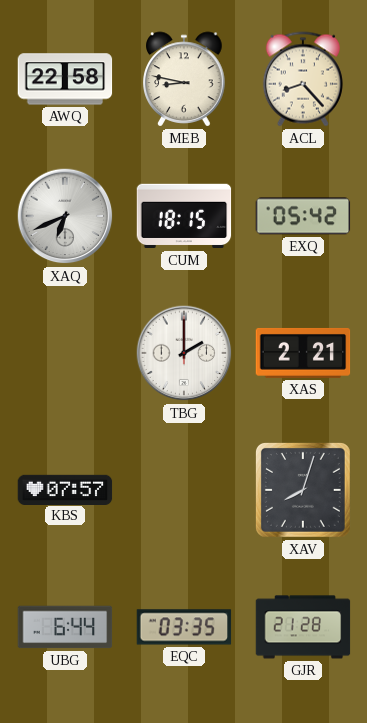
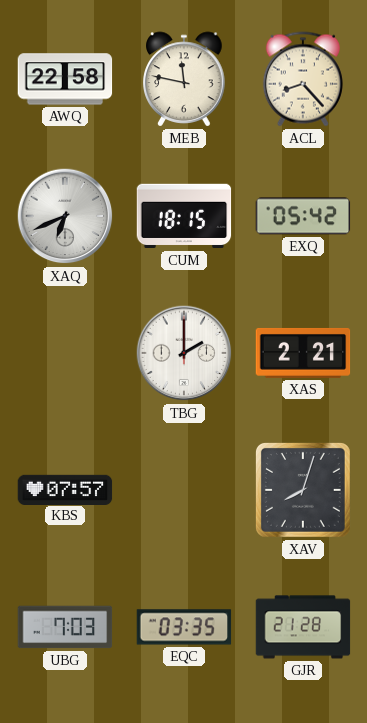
MEB: 8:47 -> 11:47
UBG: 6:44 -> 7:03
